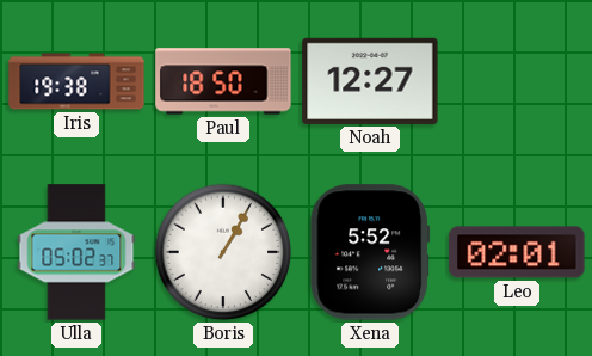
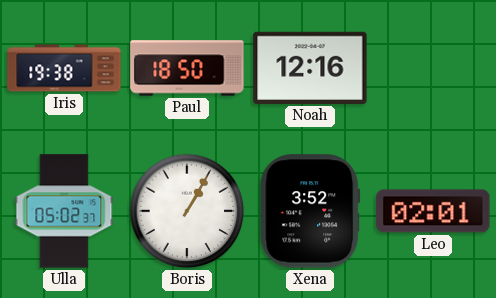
Noah: 12:27 -> 12:16
Xena: 5:52 -> 3:52
